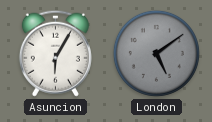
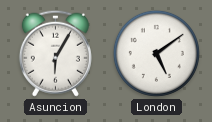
London dial: grey -> white
